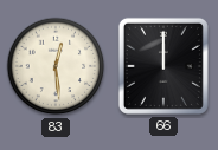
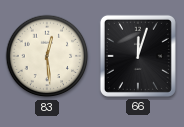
66: 12:00 -> 12:03
